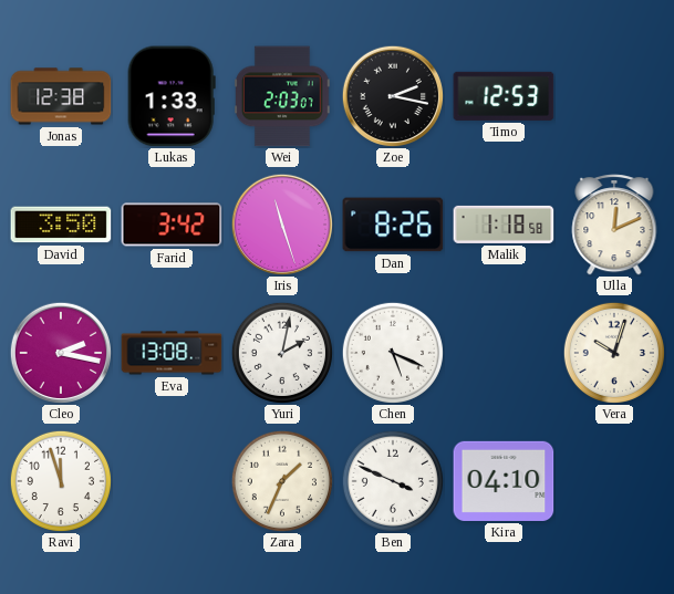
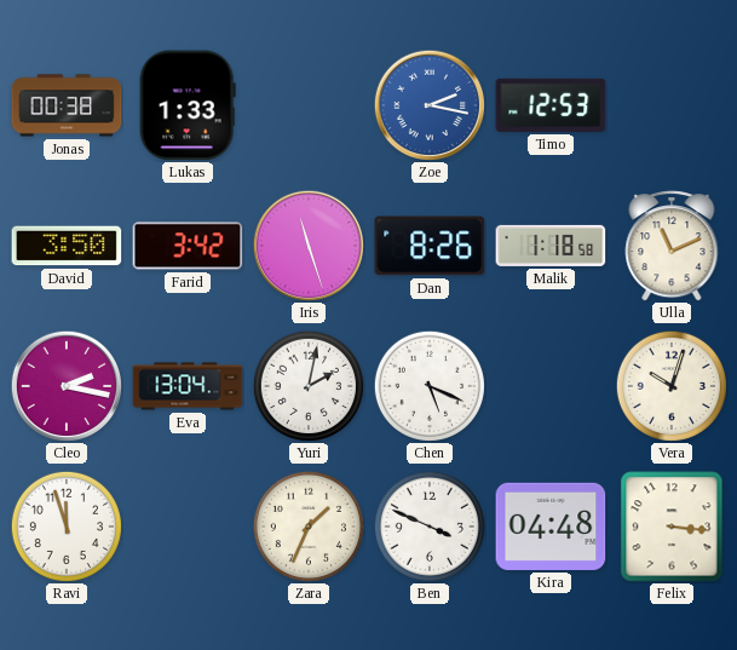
Jonas: 12:38 -> 00:38
Wei: 2:03 -> none
Zoe dial: black -> blue
Ulla: 12:11 -> 11:11
Eva: 13:08 -> 13:04
Kira: 04:10 -> 04:48
Felix: none -> 3:16
